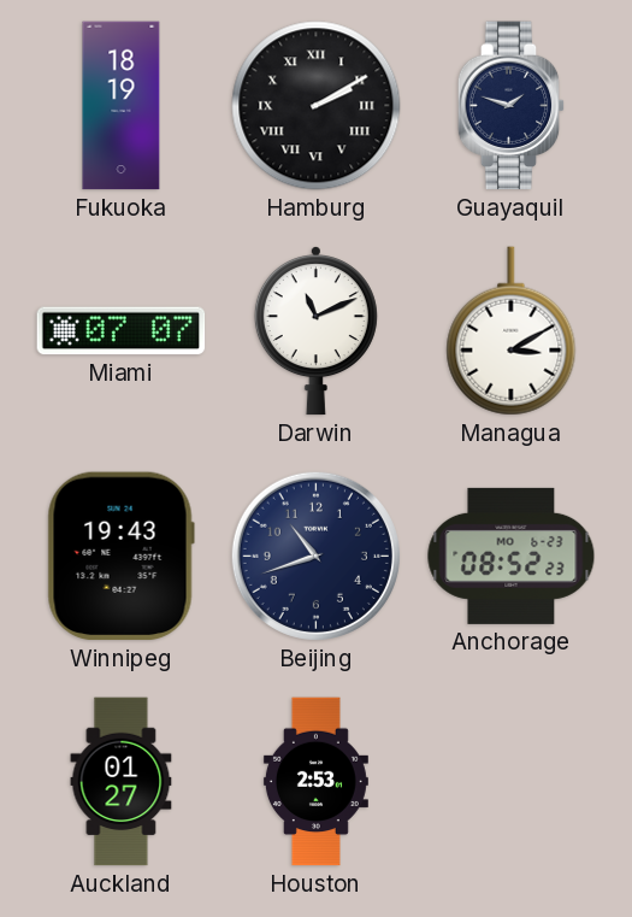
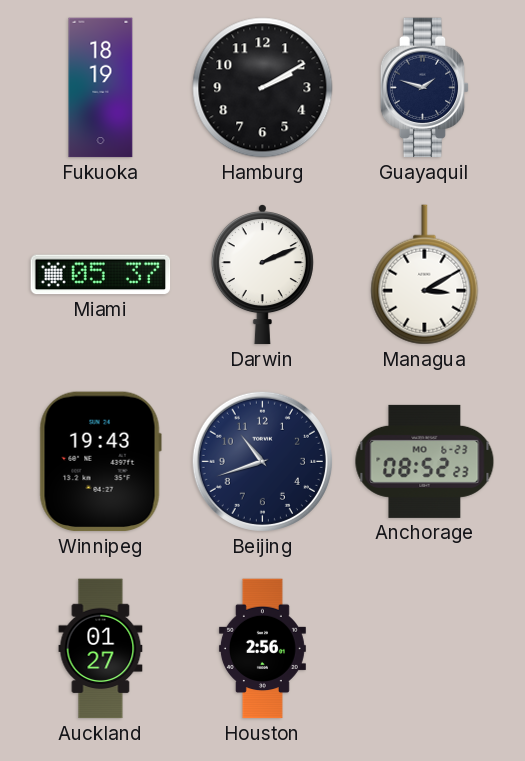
Hamburg numerals: Roman -> Arabic
Miami: 07:07 -> 05:37
Darwin: 11:11 -> 2:11
Houston: 2:53 -> 2:56
